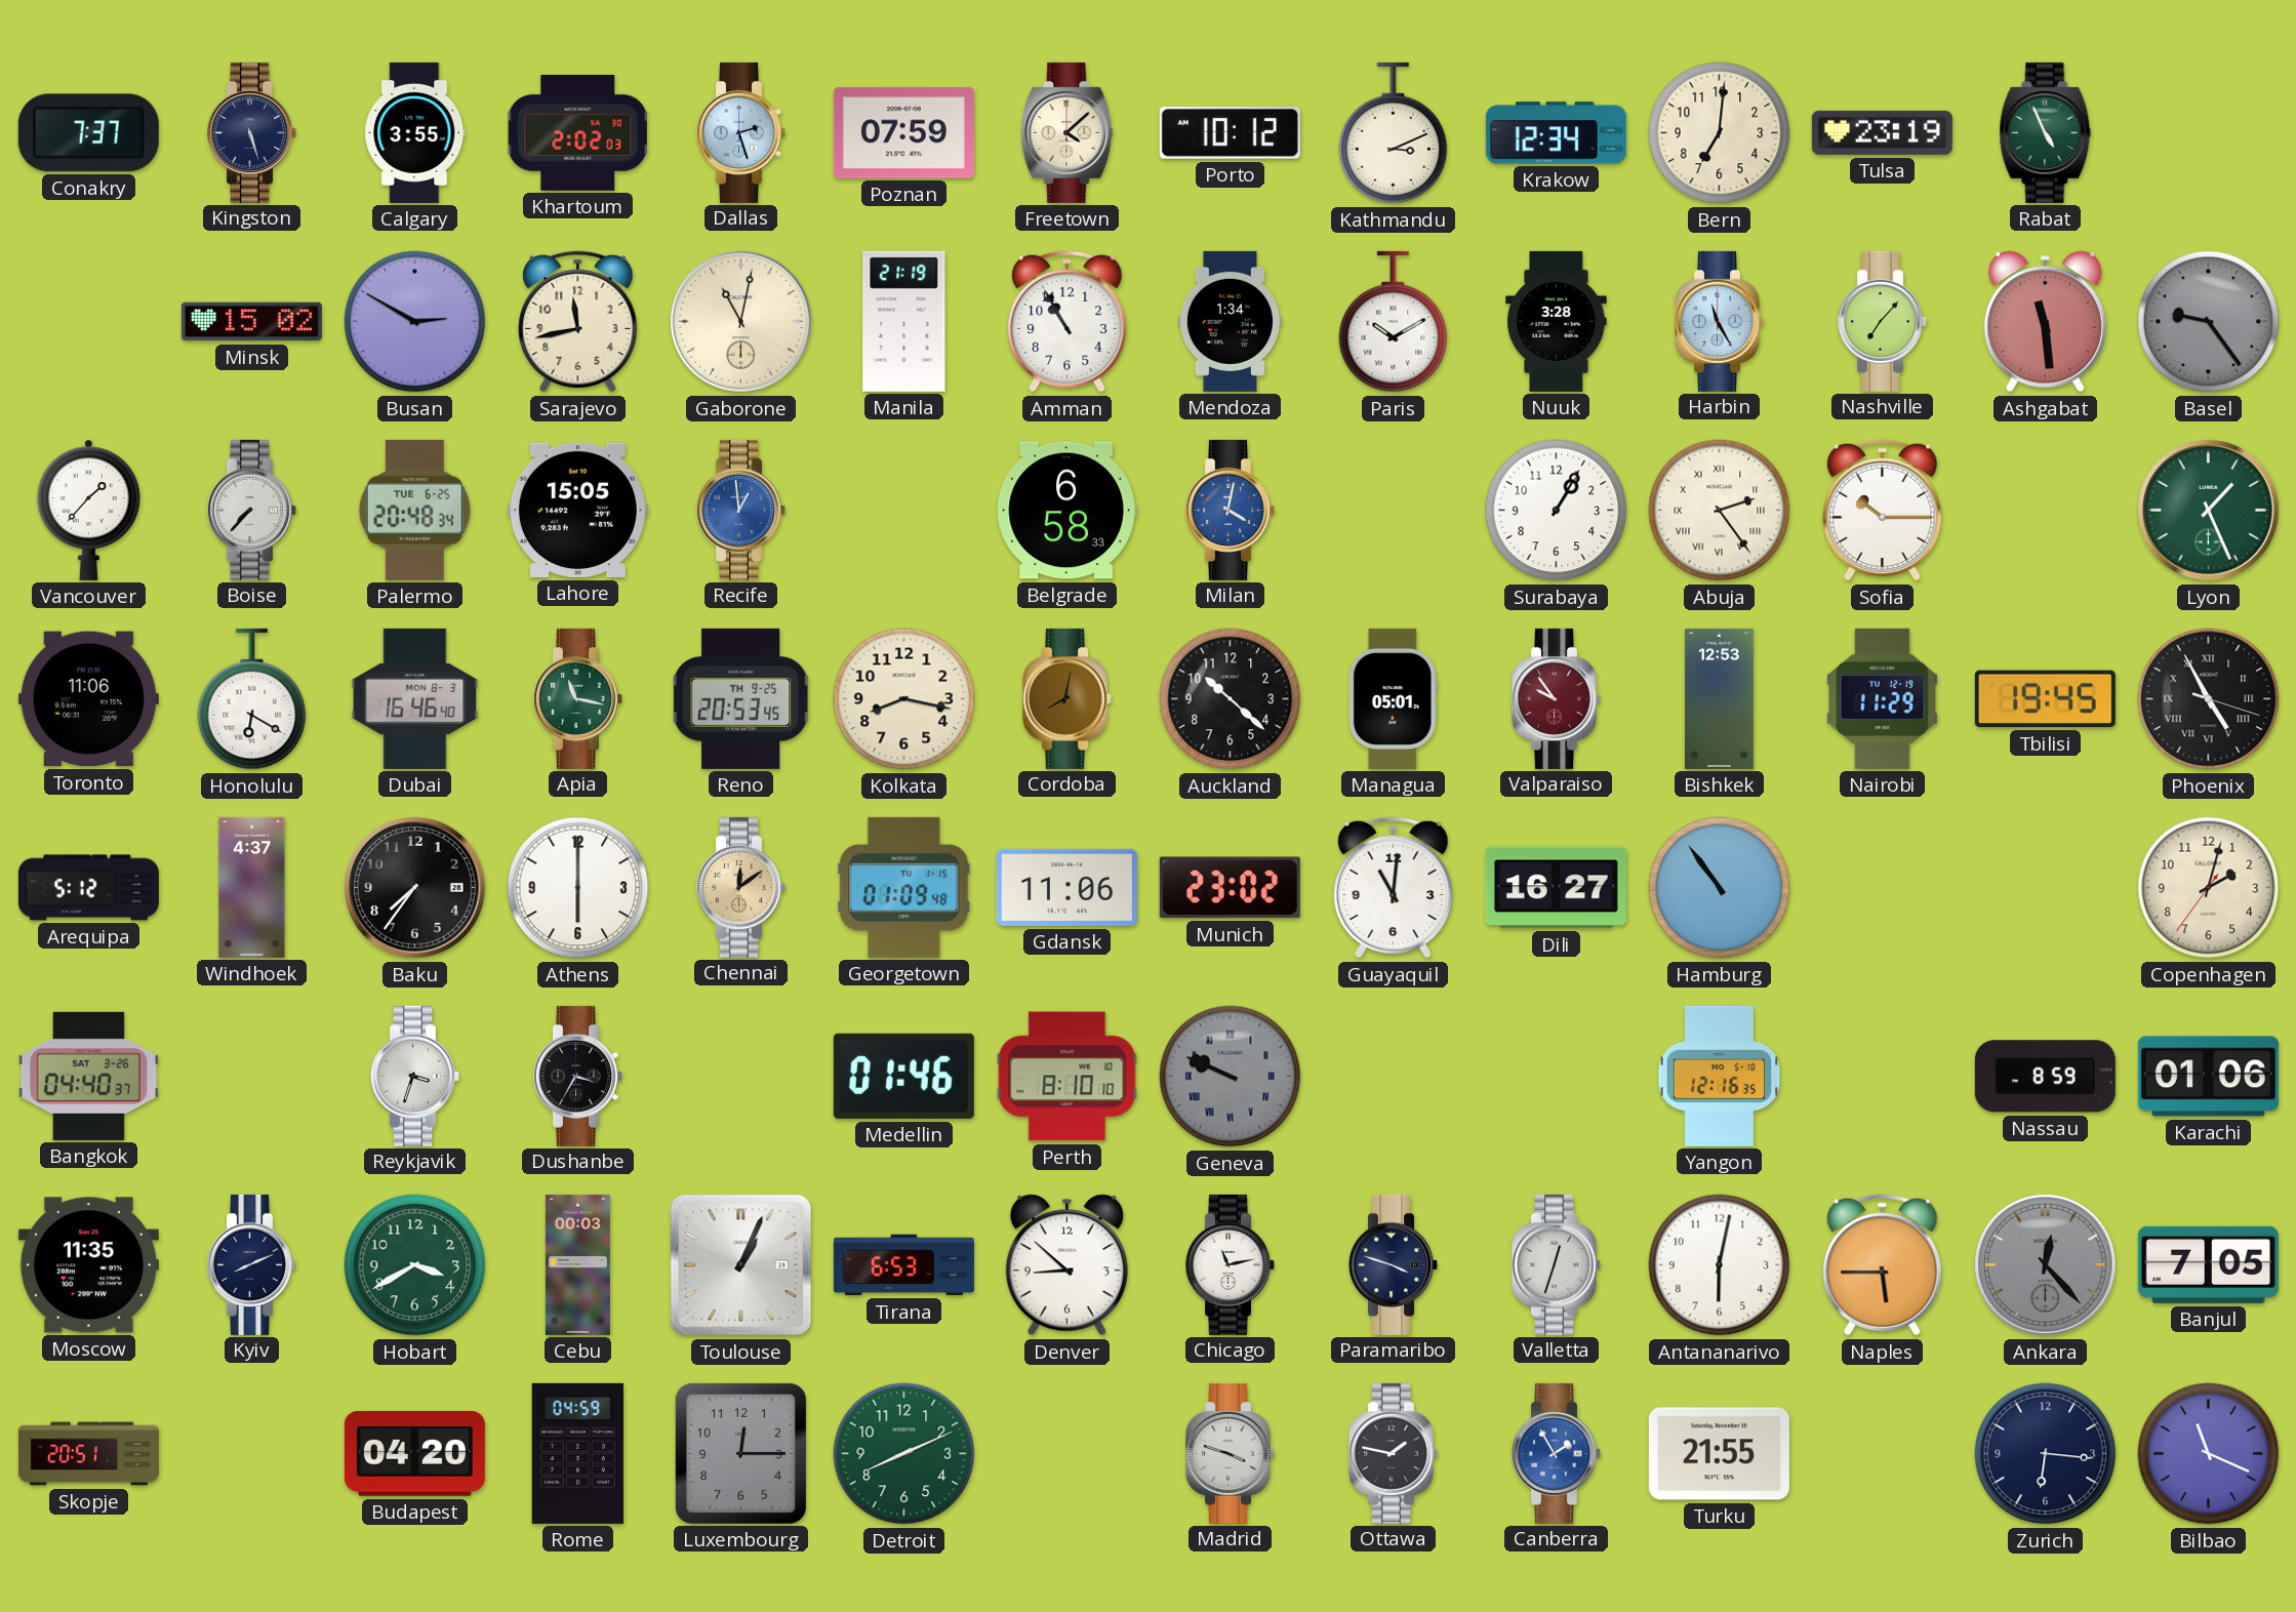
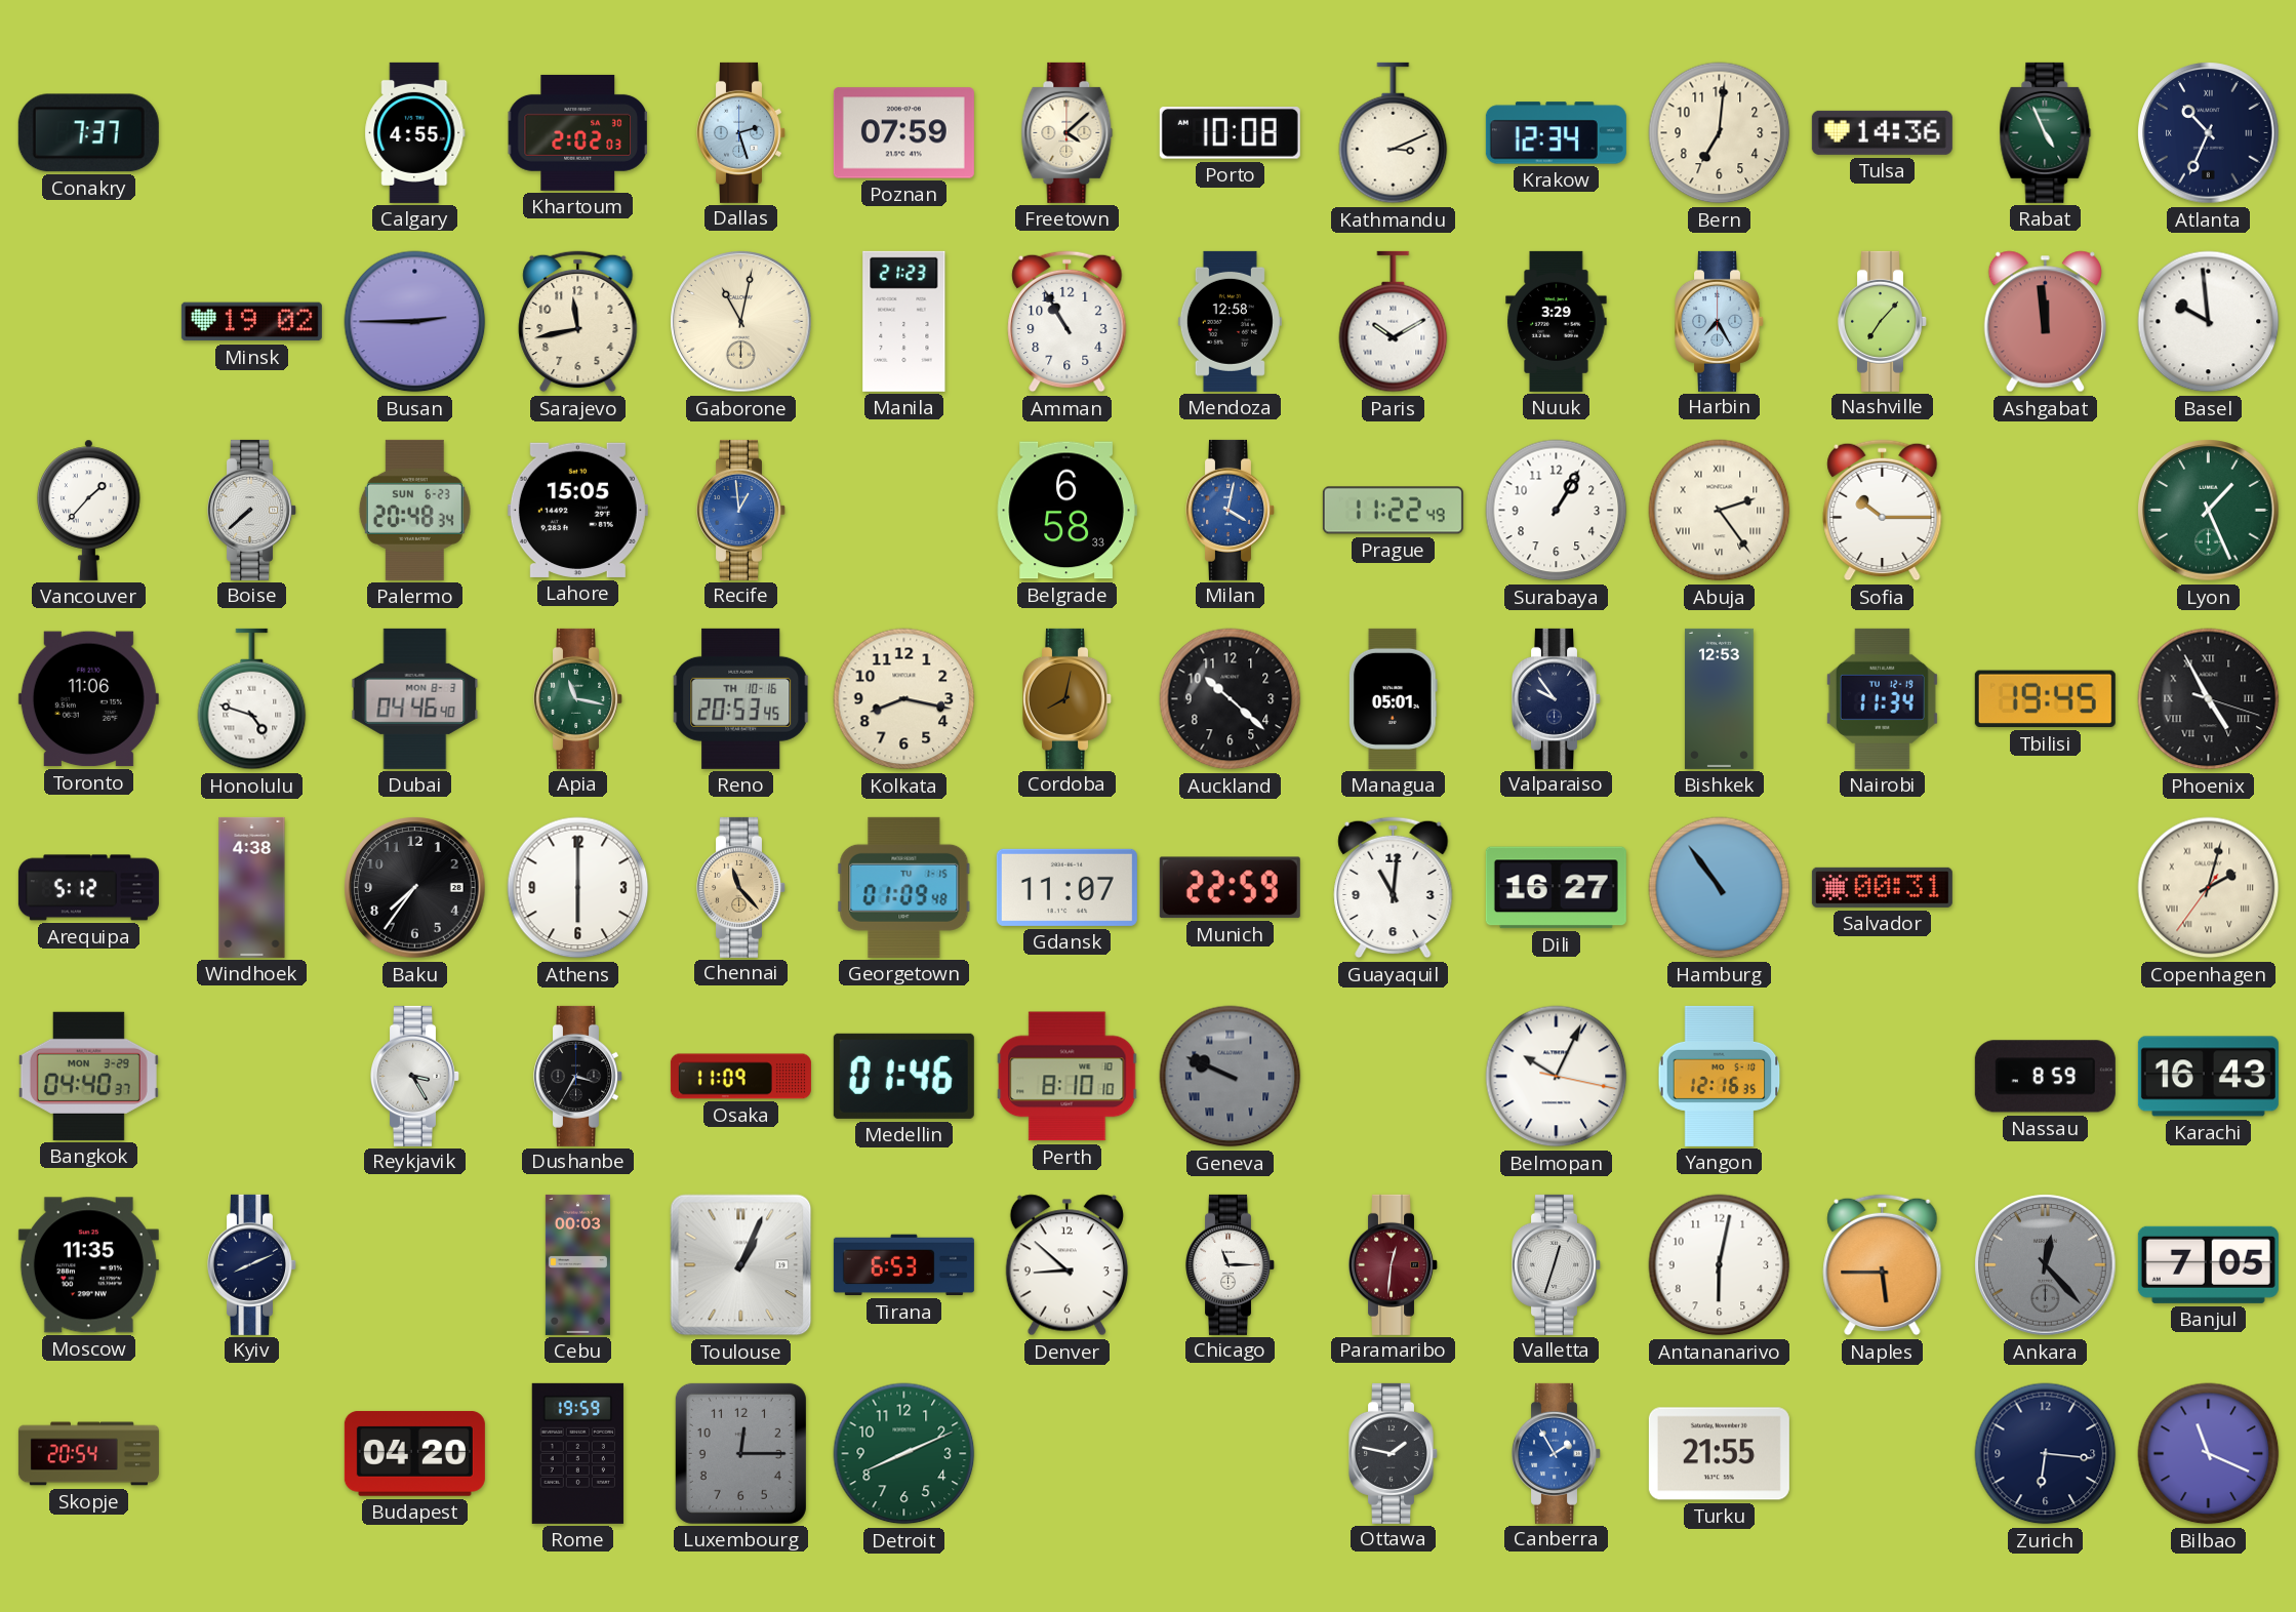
Kingston: 5:27 -> none
Calgary: 3:55 -> 4:55
Porto: 10:12 -> 10:08
Tulsa: 23:19 -> 14:36
Atlanta: none -> 10:34
Minsk: 15:02 -> 19:02
Busan: 2:50 -> 2:45
Manila: 21:19 -> 21:23
Mendoza: 1:34 -> 12:58
Nuuk: 3:28 -> 3:29
Harbin: 11:25 -> 7:25
Ashgabat: 11:29 -> 11:59
Basel: 9:24 -> 9:59
Basel dial: grey -> white
Boise: 7:37 -> 7:38
Palermo date: TUE 6-25 -> SUN 6-23
Prague: none -> 11:22
Honolulu: 6:20 -> 4:48
Dubai: 16:46 -> 04:46
Reno date: TH 9-25 -> TH 10-16
Valparaiso dial: burgundy -> navy
Nairobi: 11:29 -> 11:34
Windhoek: 4:37 -> 4:38
Chennai: 12:09 -> 11:23
Gdansk: 11:06 -> 11:07
Munich: 23:02 -> 22:59
Salvador: none -> 00:31
Copenhagen numerals: Arabic -> Roman
Bangkok date: SAT 3-26 -> MON 3-29
Reykjavik: 3:33 -> 3:25
Osaka: none -> 11:09
Belmopan: none -> 10:04
Karachi: 01:06 -> 16:43
Hobart: 3:40 -> none
Chicago: 11:13 -> 11:15
Paramaribo: 3:48 -> 12:31
Paramaribo dial: navy -> burgundy
Skopje: 20:51 -> 20:54
Rome: 04:59 -> 19:59
Madrid: 3:48 -> none
